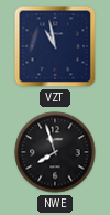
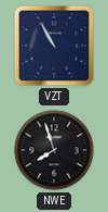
VZT: 10:58 -> 10:55
